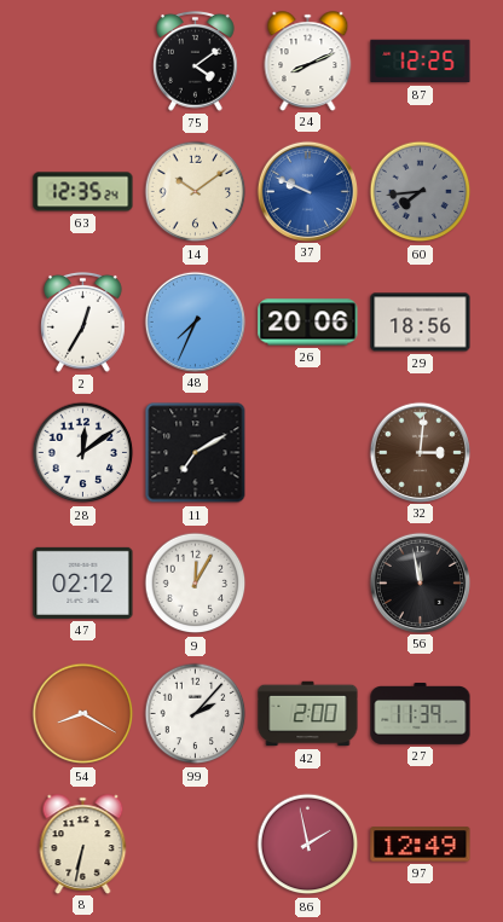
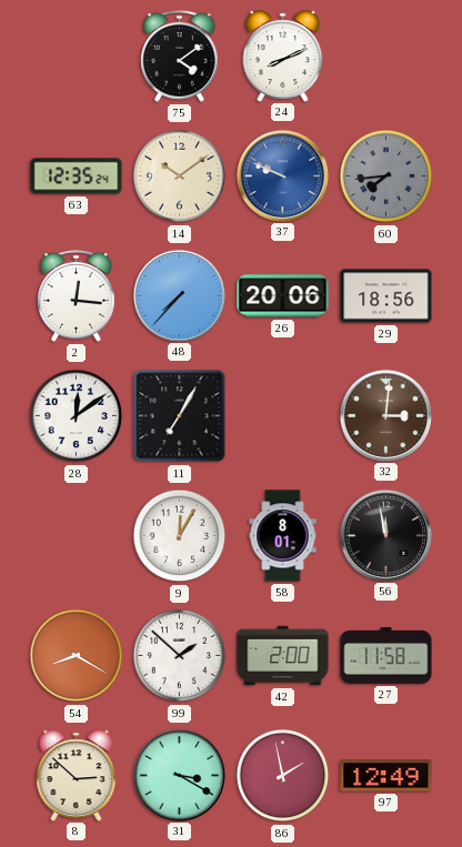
87: 12:25 -> none
2: 12:35 -> 12:16
48: 7:34 -> 7:37
11: 7:10 -> 7:05
47: 02:12 -> none
58: none -> 8:01
99: 2:07 -> 1:52
27: 11:39 -> 11:58
8: 6:32 -> 2:52
31: none -> 3:20
